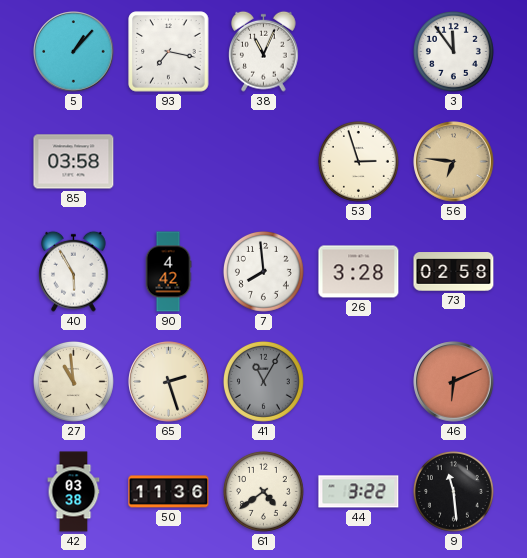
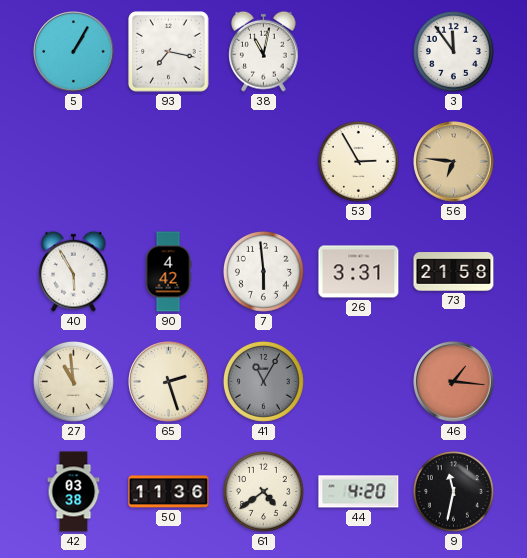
5: 1:07 -> 1:05
38: 11:04 -> 11:02
85: 03:58 -> none
53: 2:57 -> 2:55
7: 7:59 -> 5:59
26: 3:28 -> 3:31
73: 02:58 -> 21:58
46: 6:11 -> 1:16
44: 3:22 -> 4:20
9: 11:29 -> 11:32
